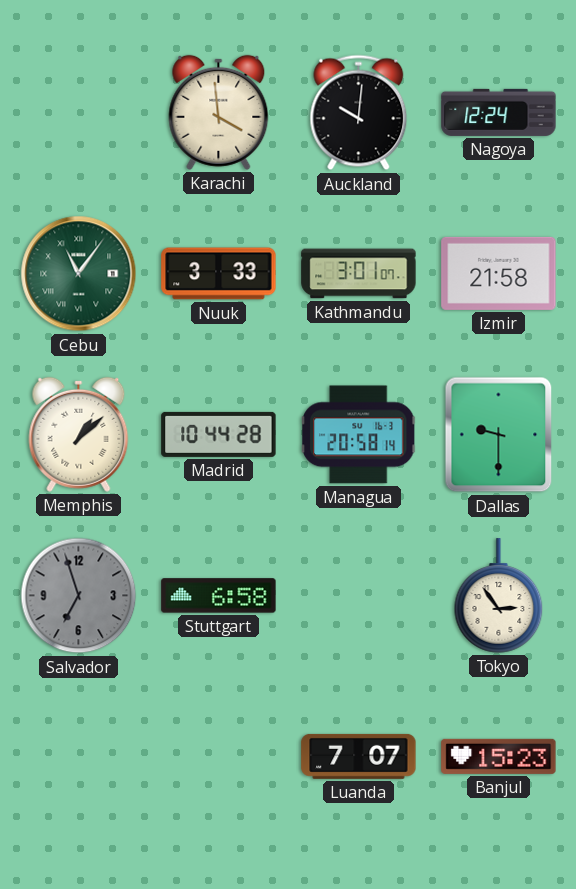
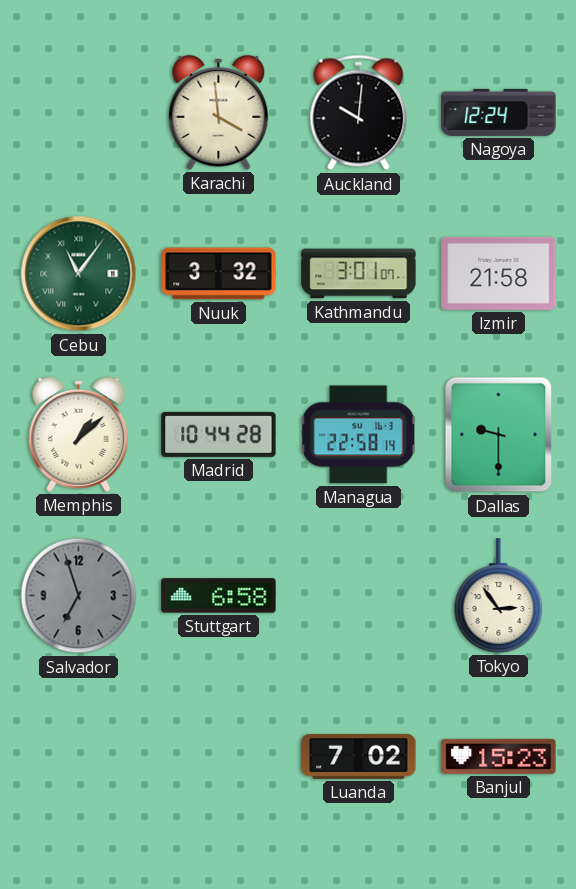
Nuuk: 3:33 -> 3:32
Managua: 20:58 -> 22:58
Luanda: 7:07 -> 7:02
